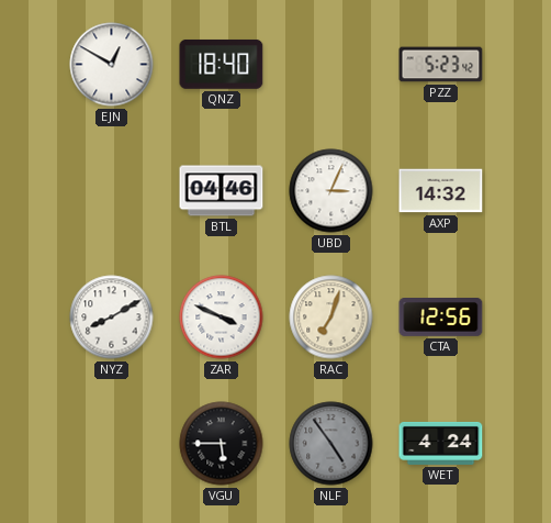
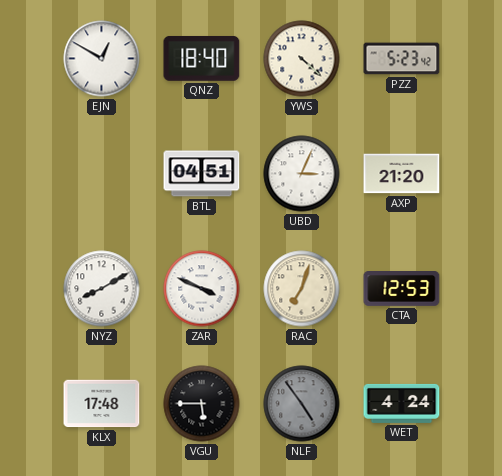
YWS: none -> 4:22
BTL: 04:46 -> 04:51
AXP: 14:32 -> 21:20
CTA: 12:56 -> 12:53
KLX: none -> 17:48
